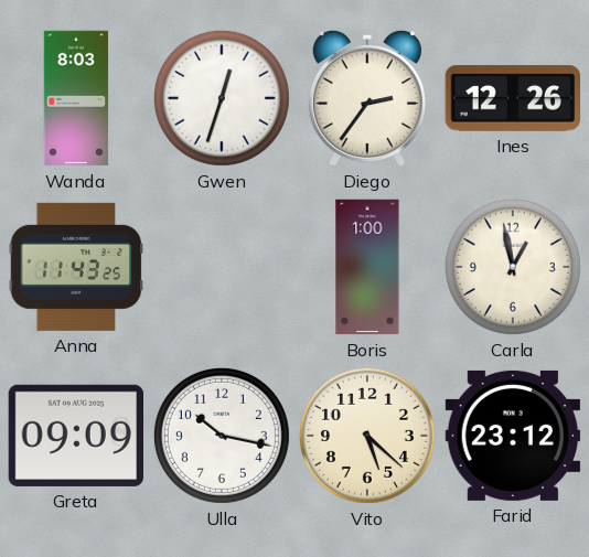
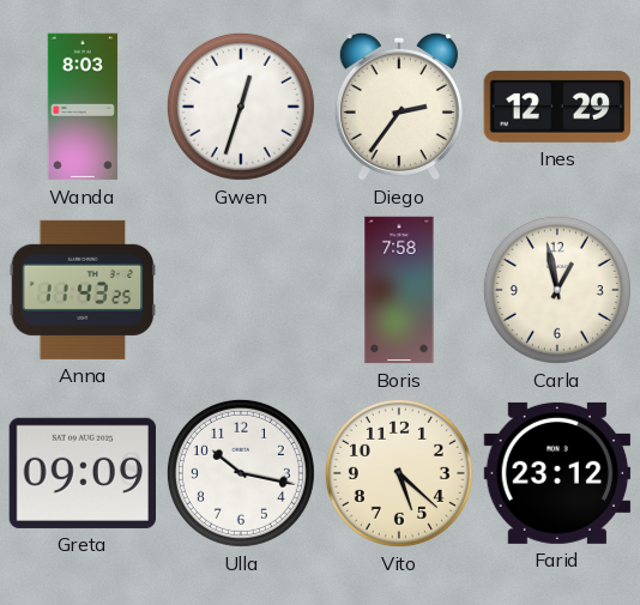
Ines: 12:26 -> 12:29
Boris: 1:00 -> 7:58
